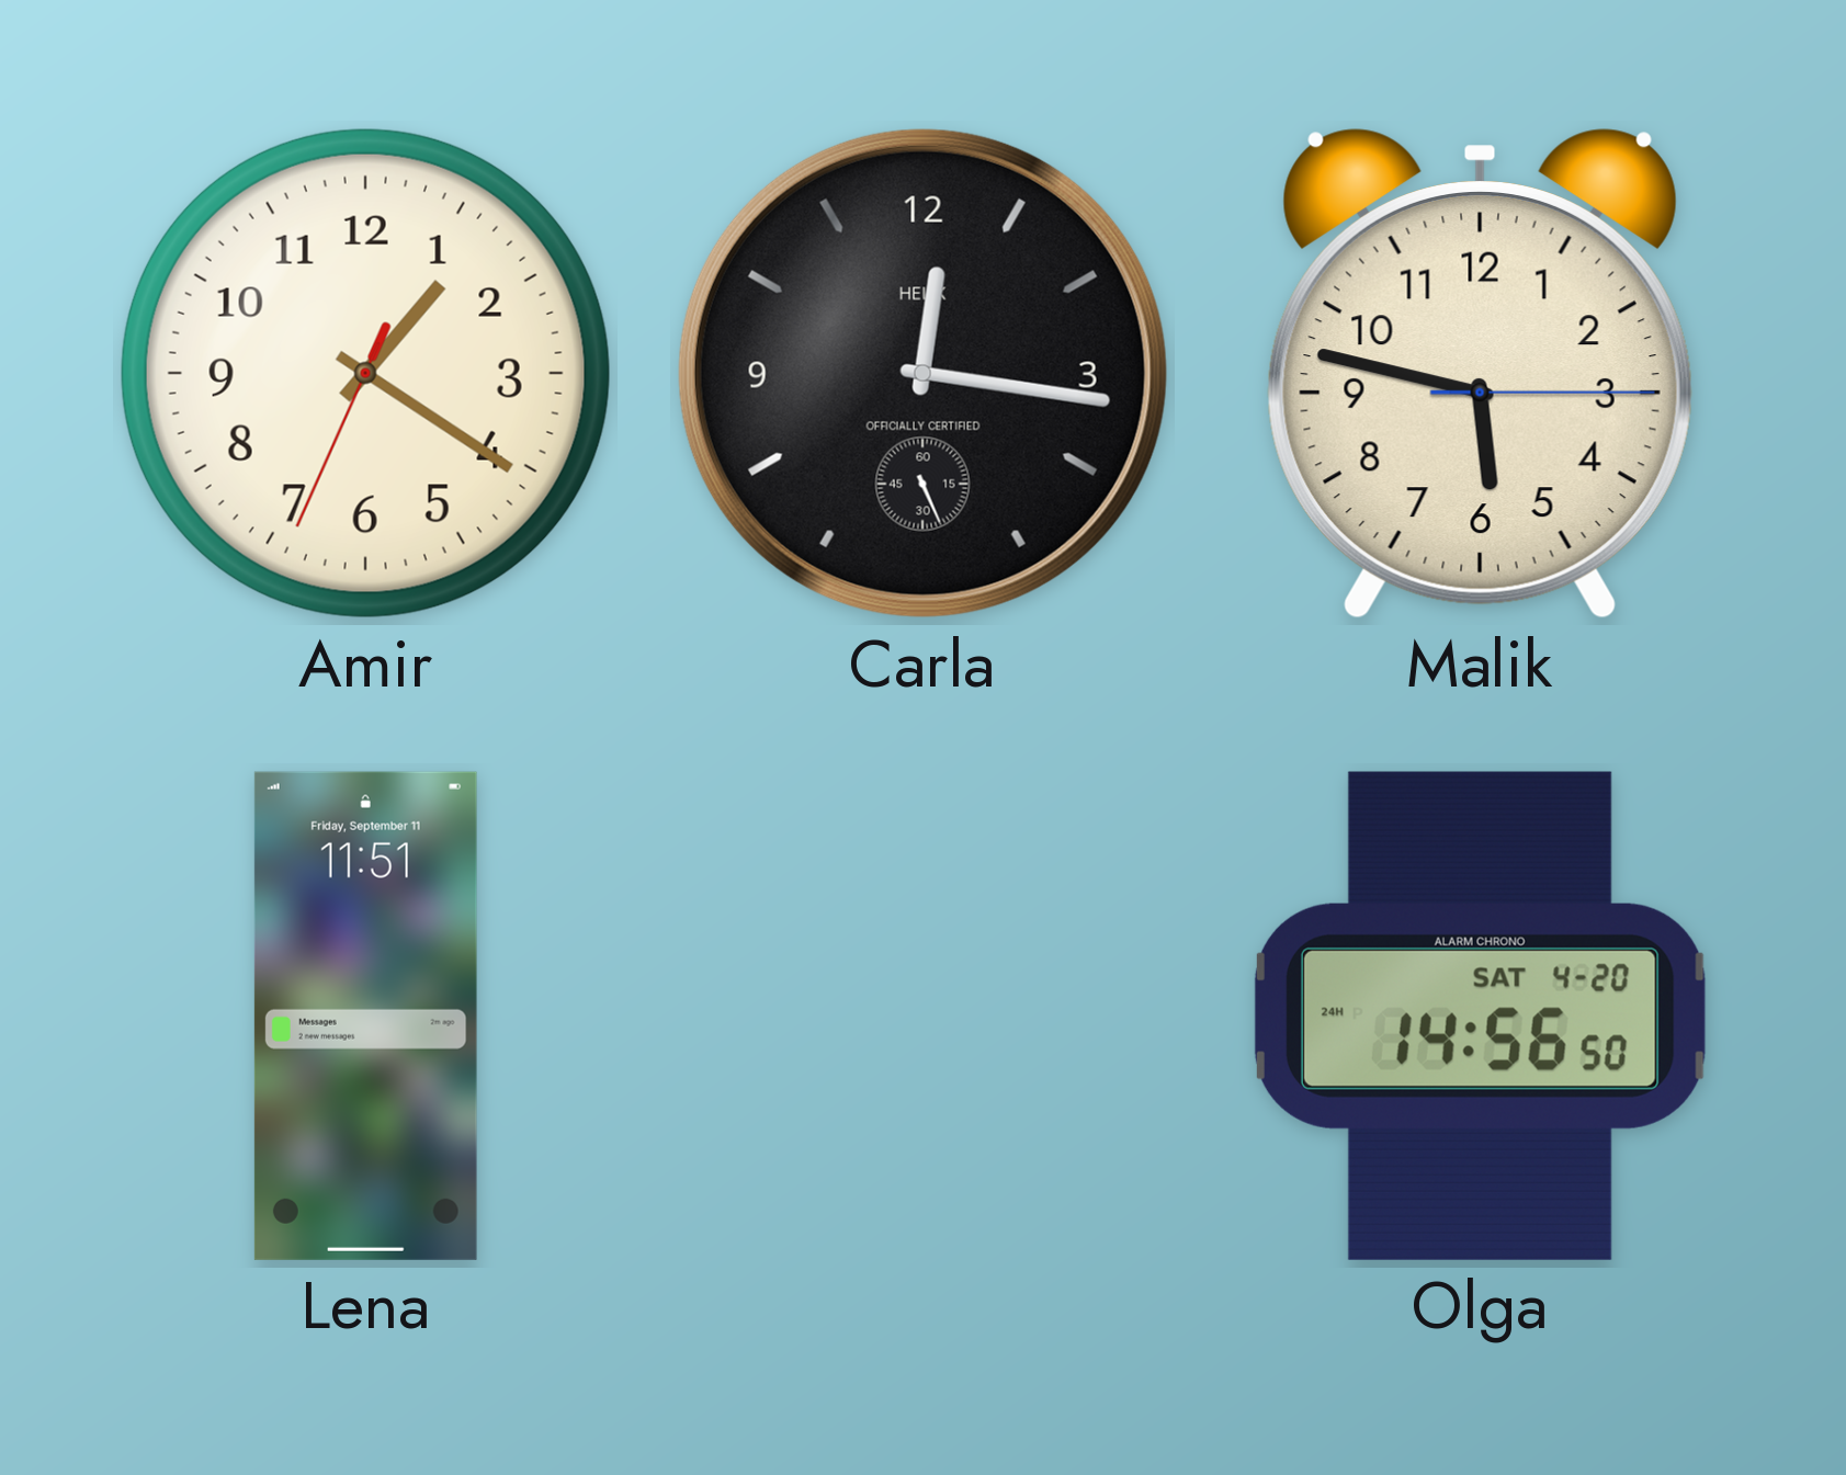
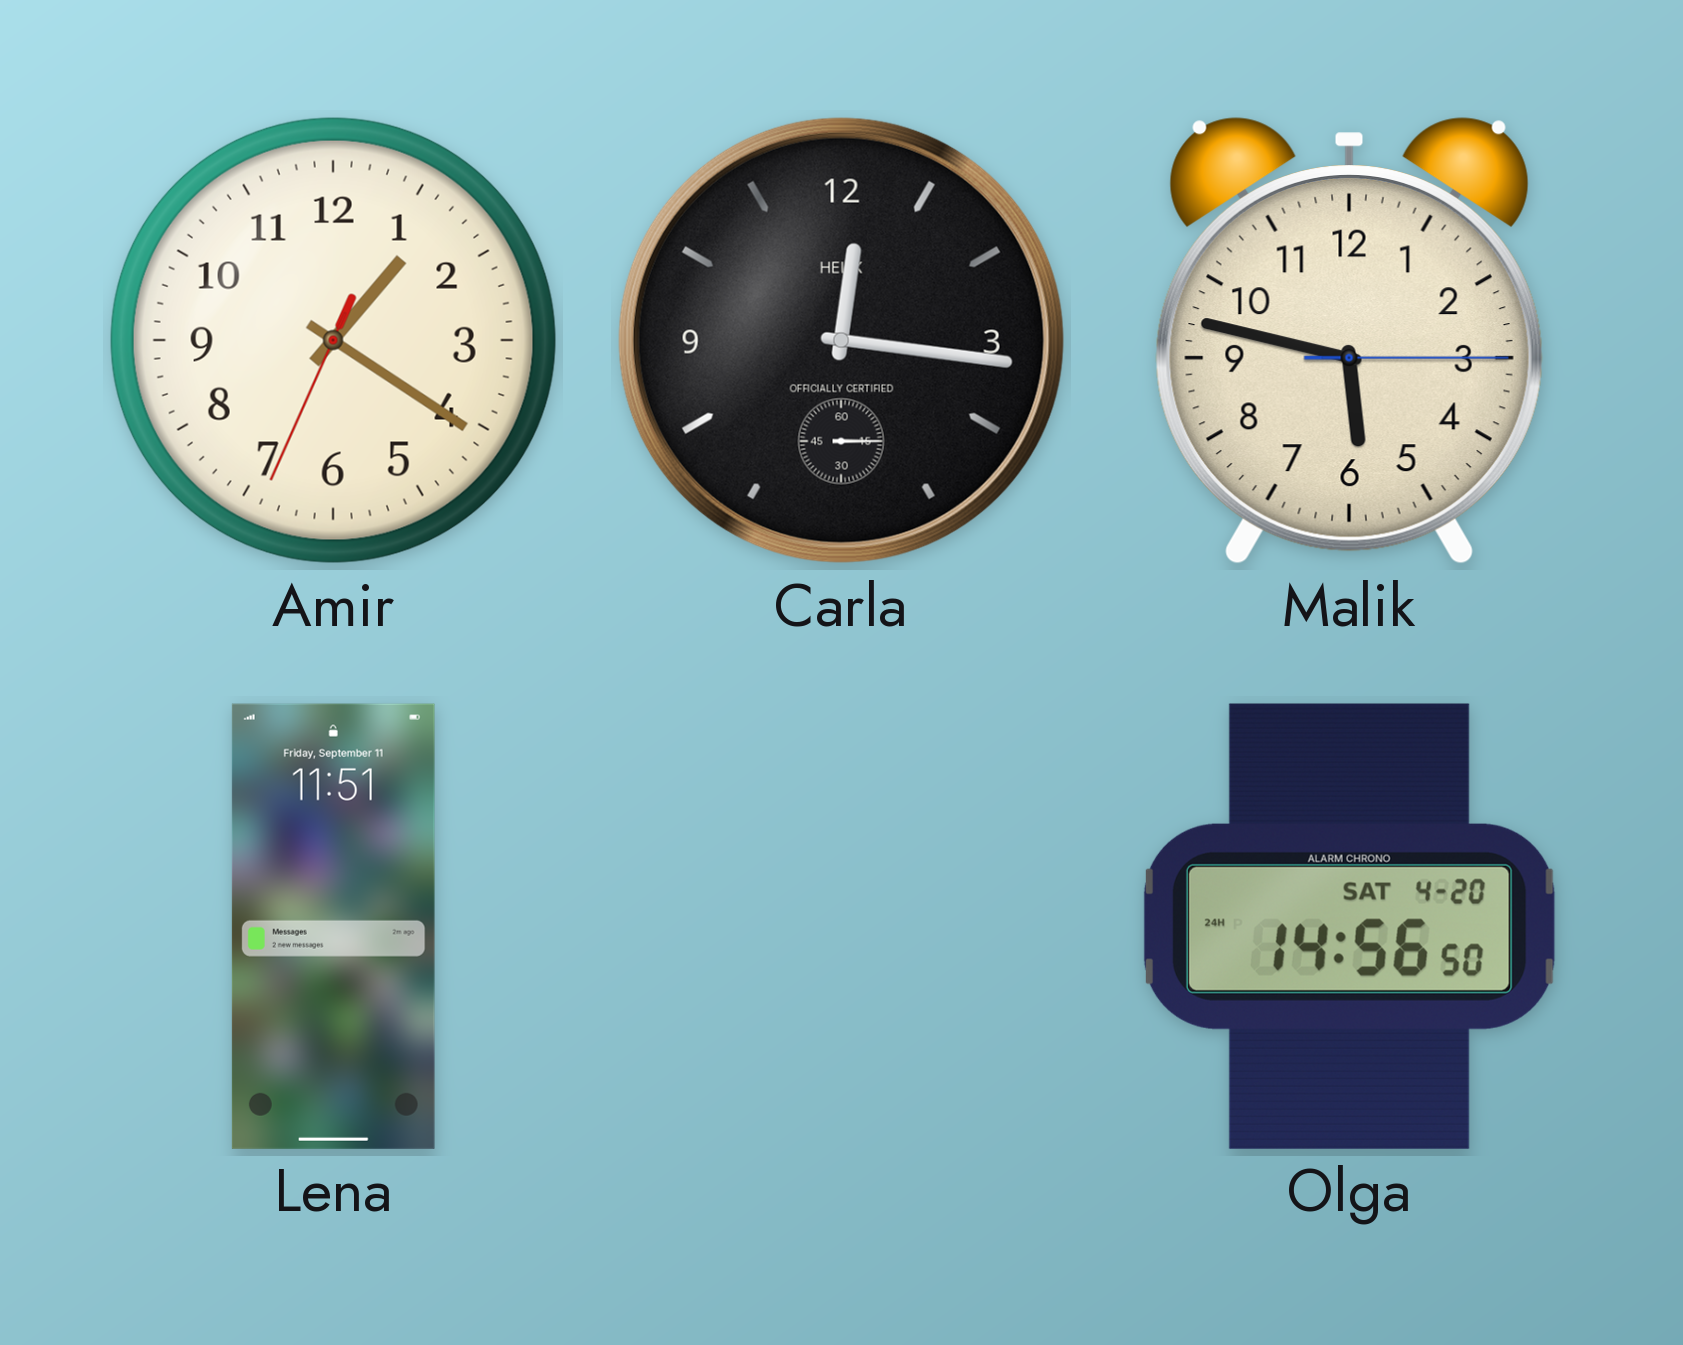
Carla: 12:16:26 -> 12:16:15
